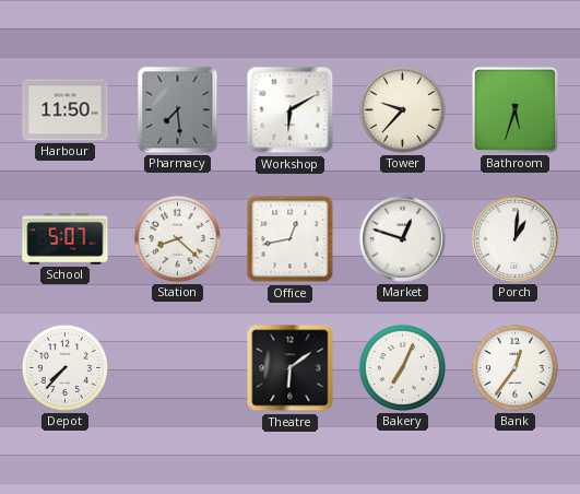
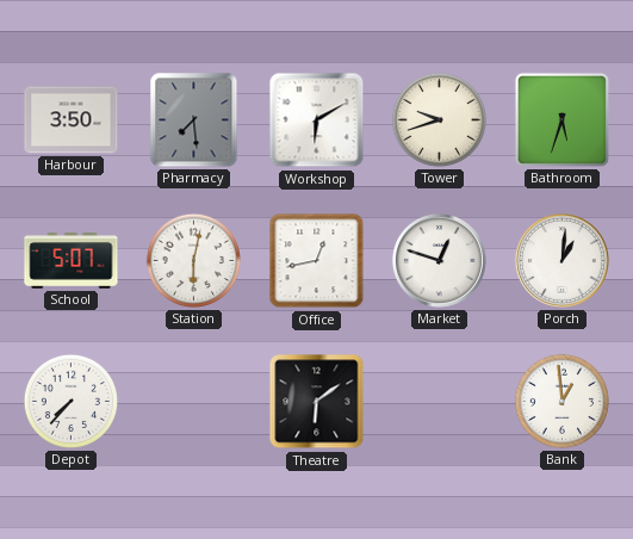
Harbour: 11:50 -> 3:50
Tower: 9:37 -> 9:42
Station: 8:22 -> 6:02
Bakery: 7:04 -> none
Bank: 12:36 -> 12:59
